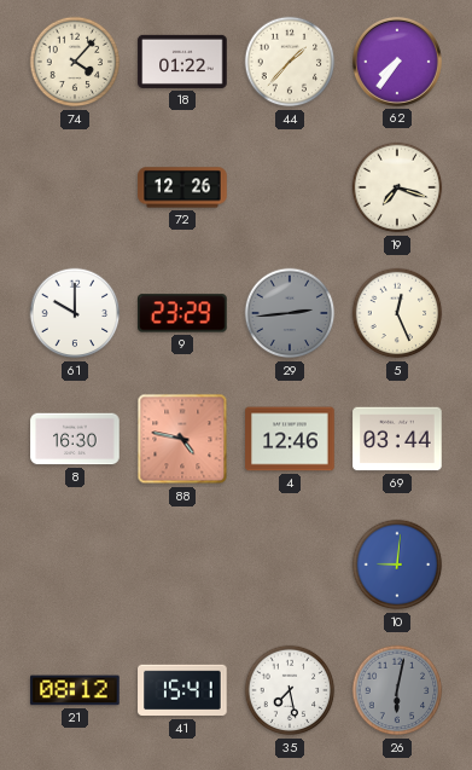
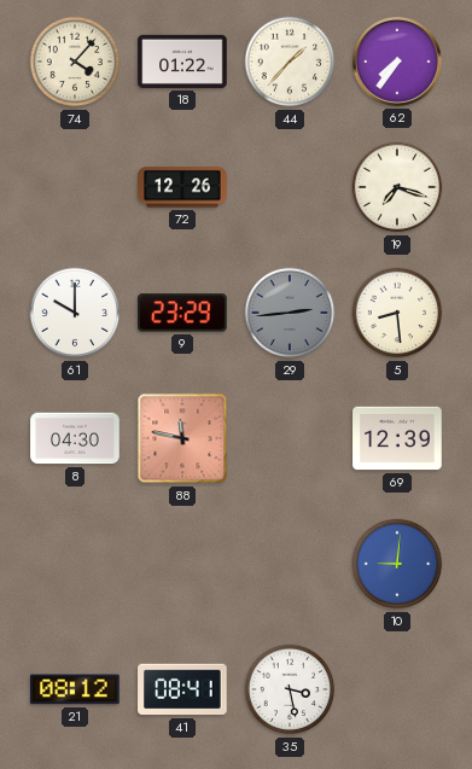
5: 12:26 -> 8:29
8: 16:30 -> 04:30
88: 4:47 -> 11:47
4: 12:46 -> none
69: 03:44 -> 12:39
41: 15:41 -> 08:41
35: 7:28 -> 3:28
26: 6:02 -> none
